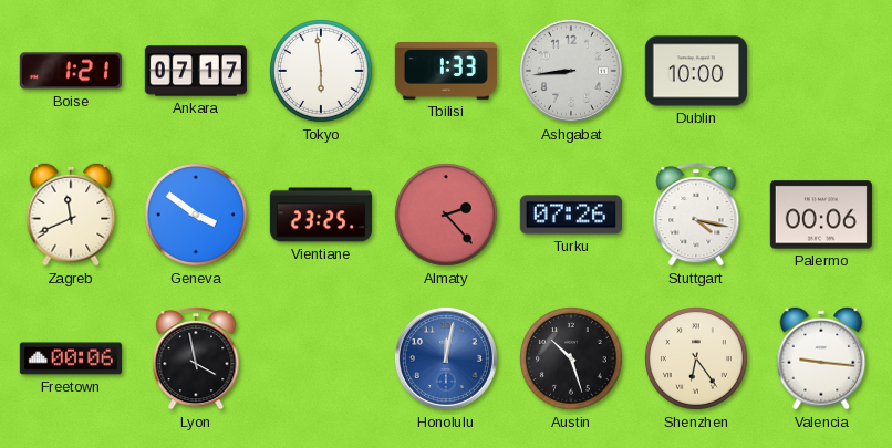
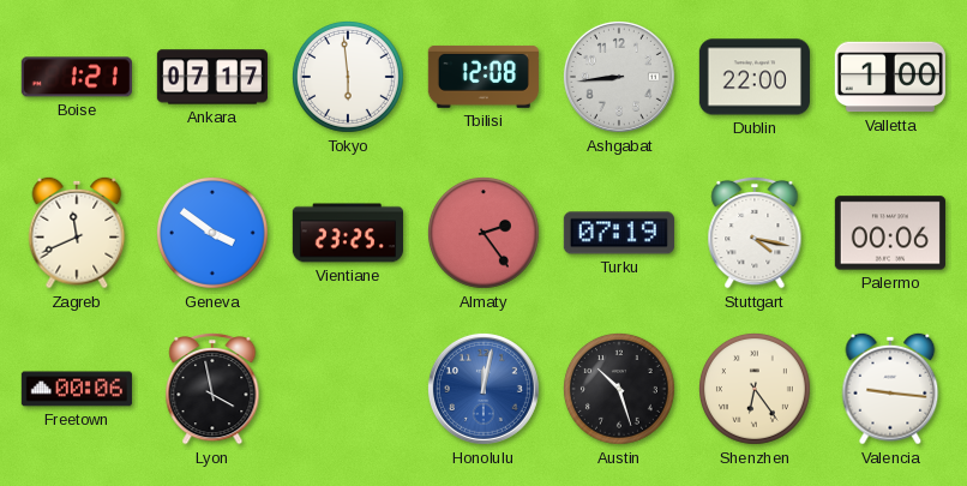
Tbilisi: 1:33 -> 12:08
Dublin: 10:00 -> 22:00
Valletta: none -> 1:00
Almaty: 2:23 -> 2:24
Turku: 07:26 -> 07:19
